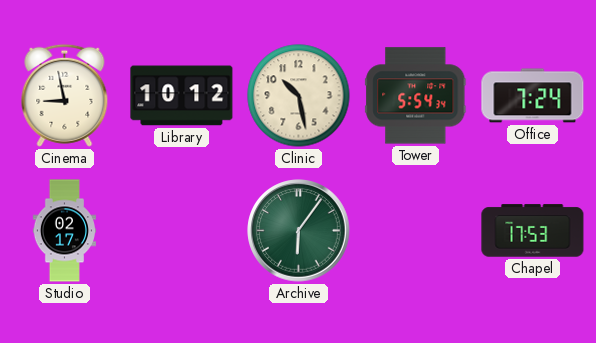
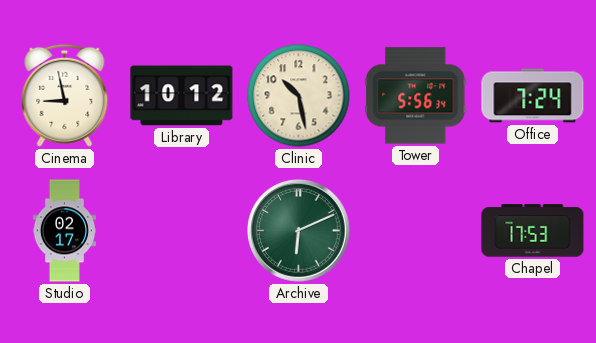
Tower: 5:54 -> 5:56
Archive: 6:06 -> 6:11
